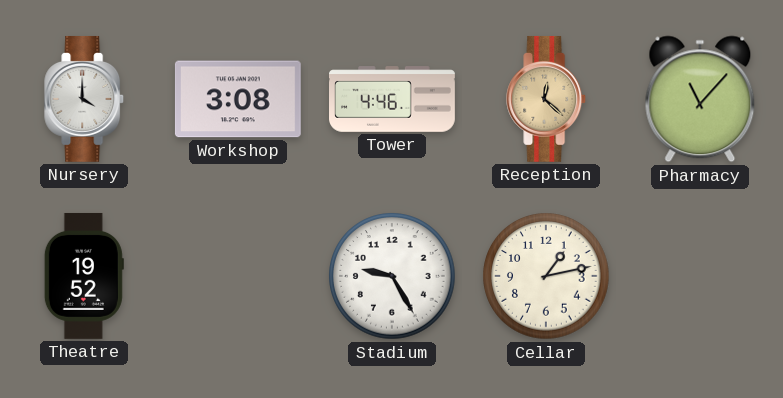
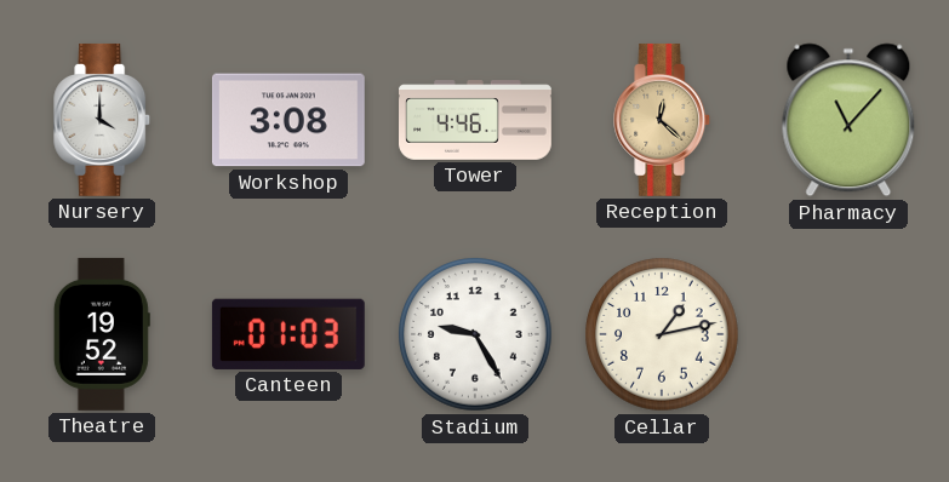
Canteen: none -> 01:03
